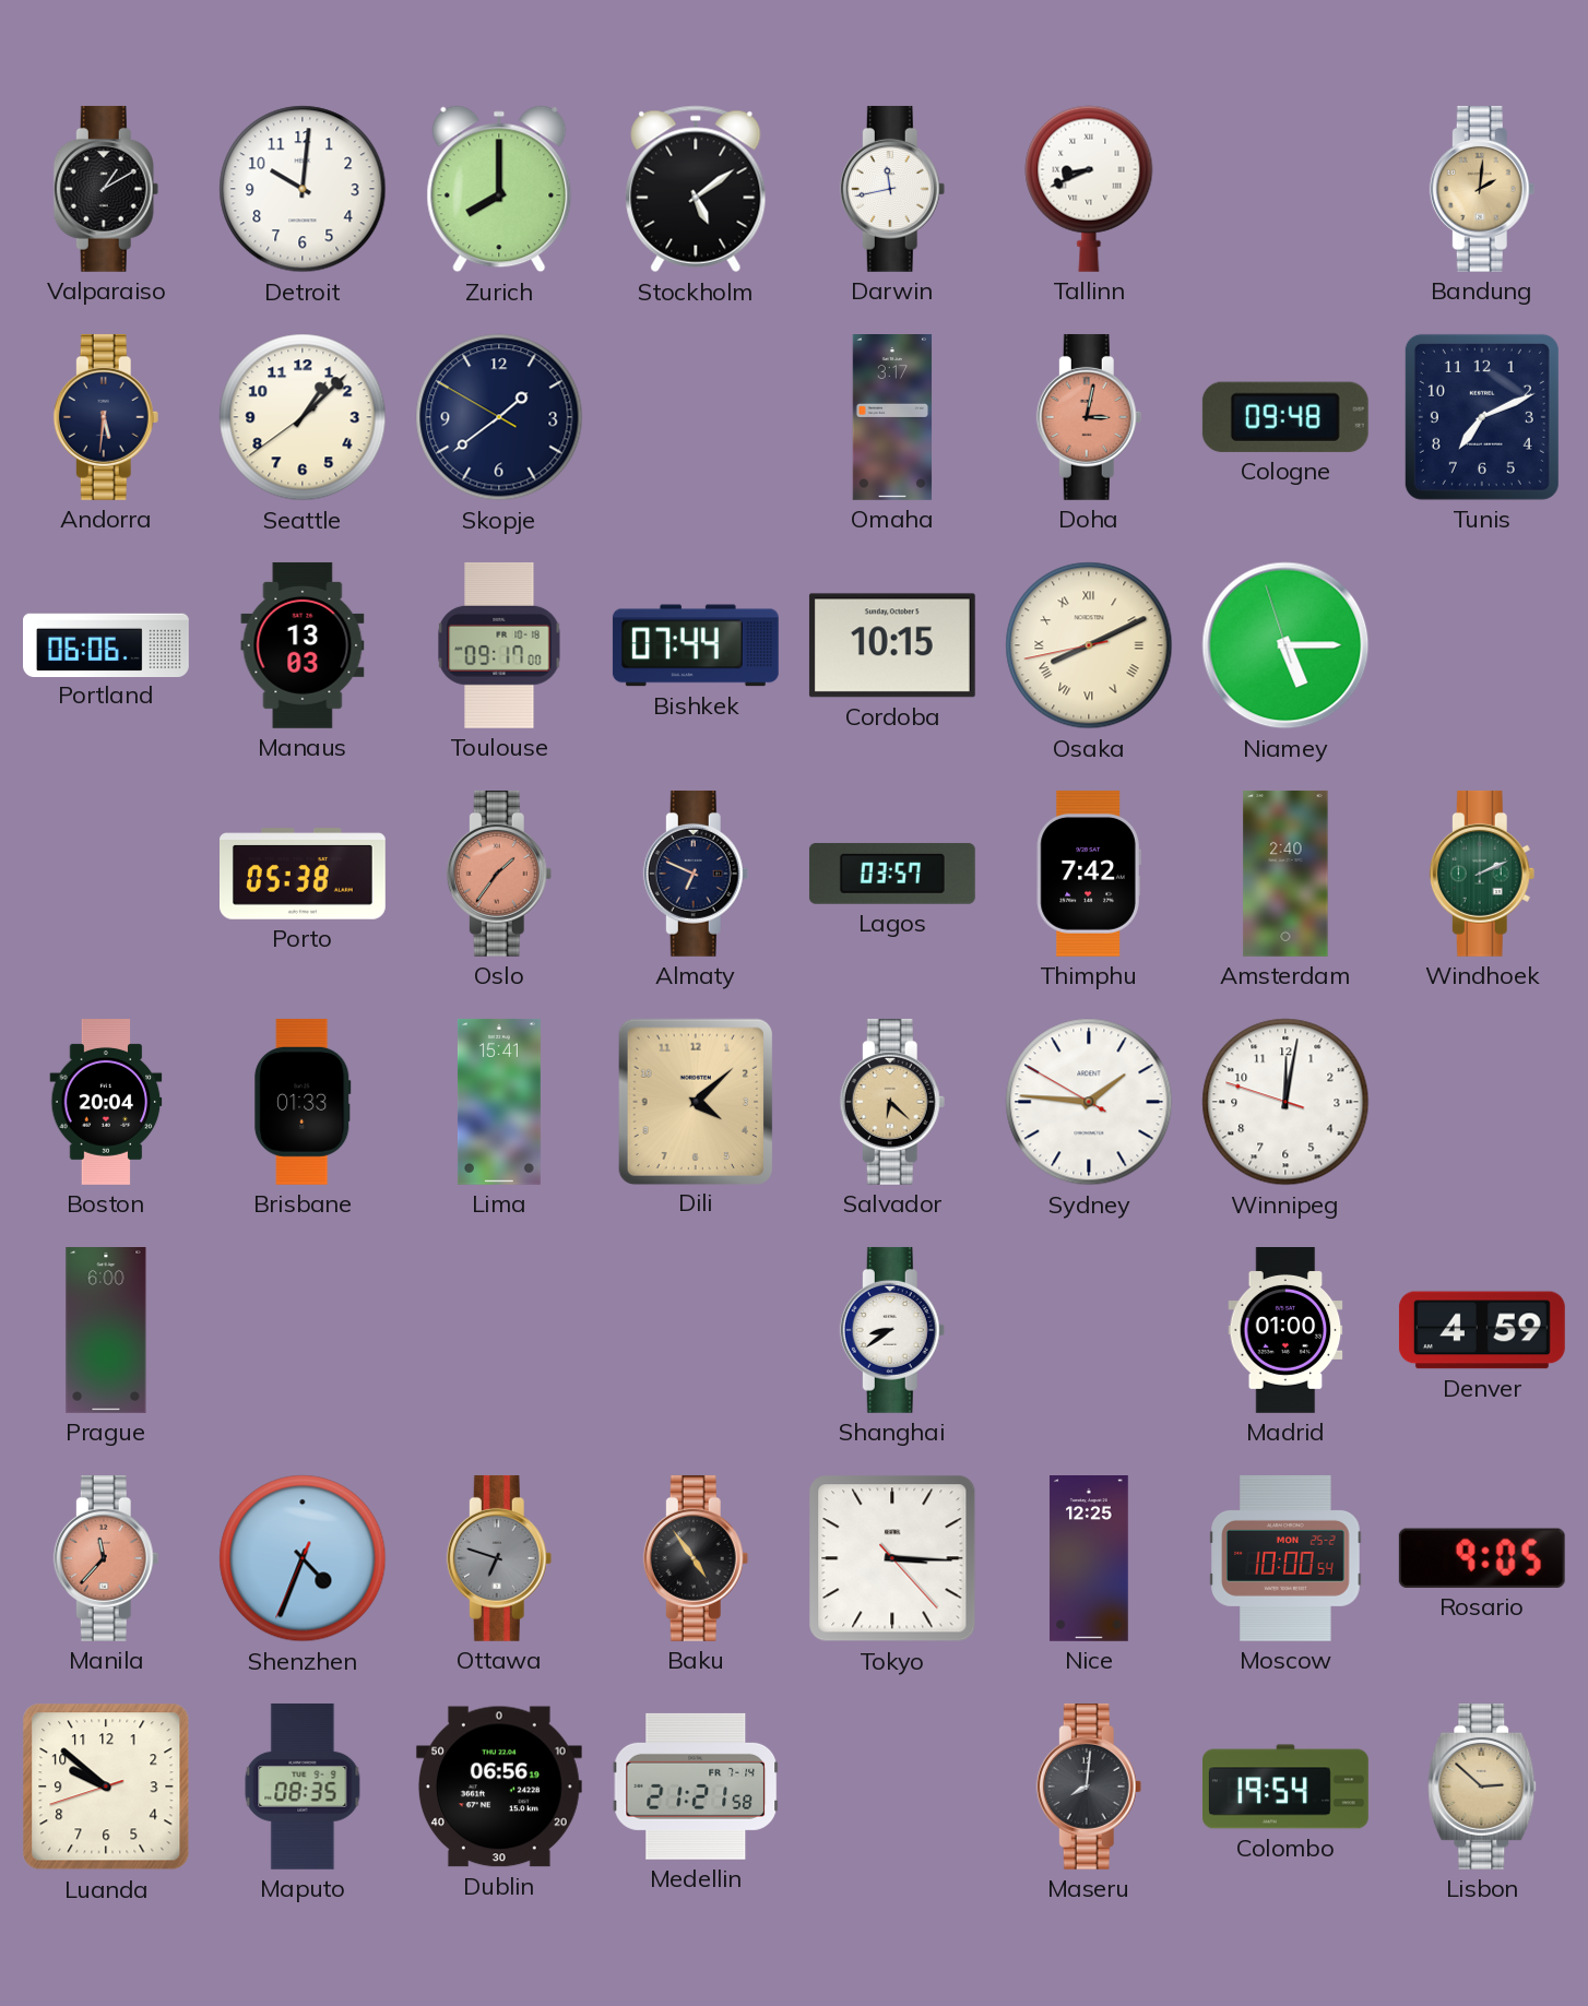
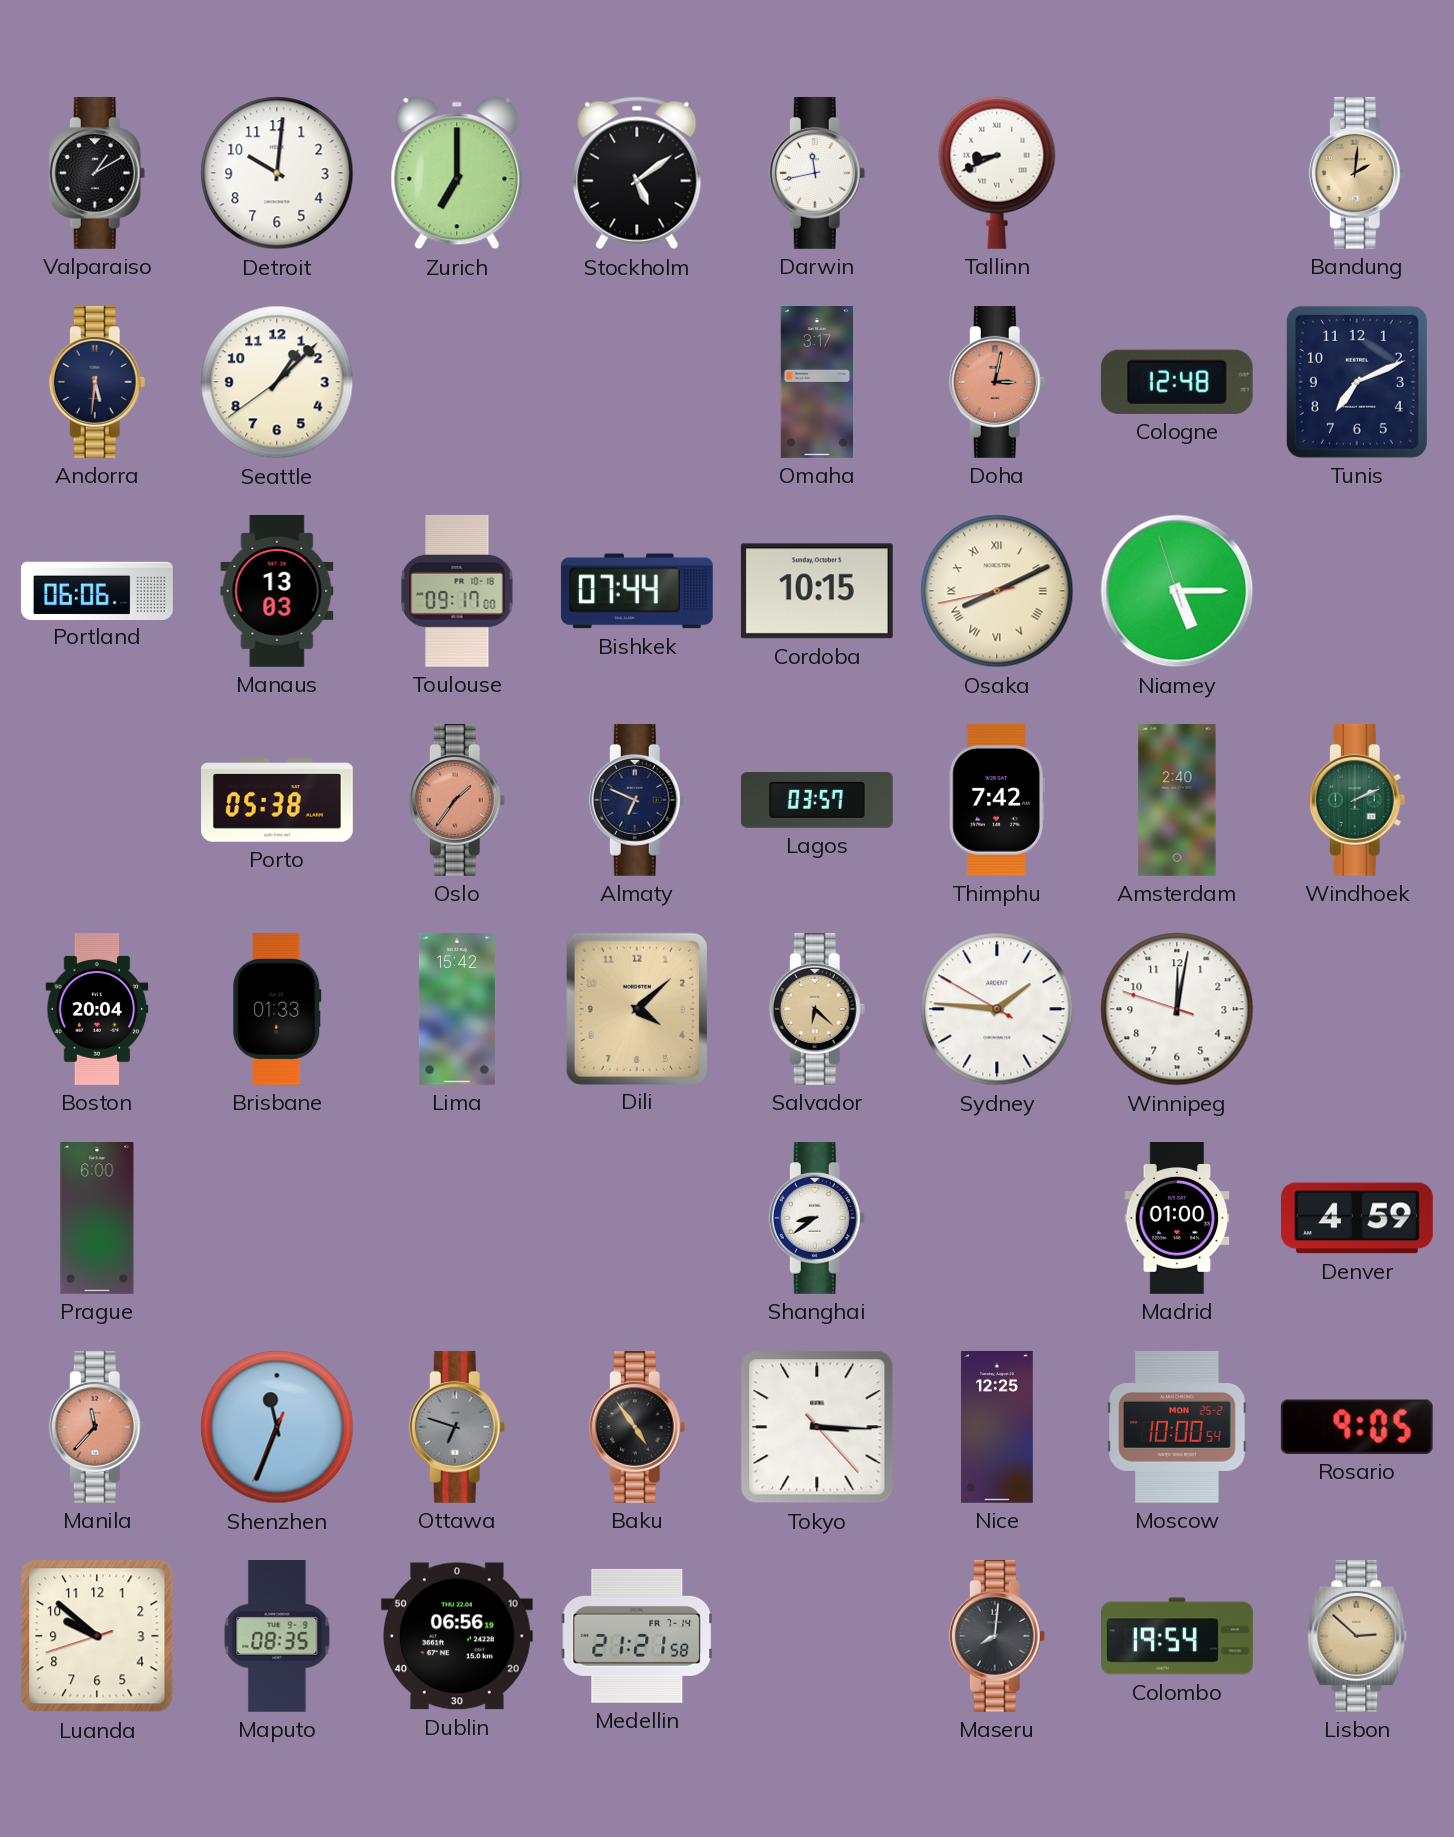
Zurich: 8:00 -> 7:00
Skopje: 1:38 -> none
Cologne: 09:48 -> 12:48
Lima: 15:41 -> 15:42
Shenzhen: 4:33 -> 11:33
